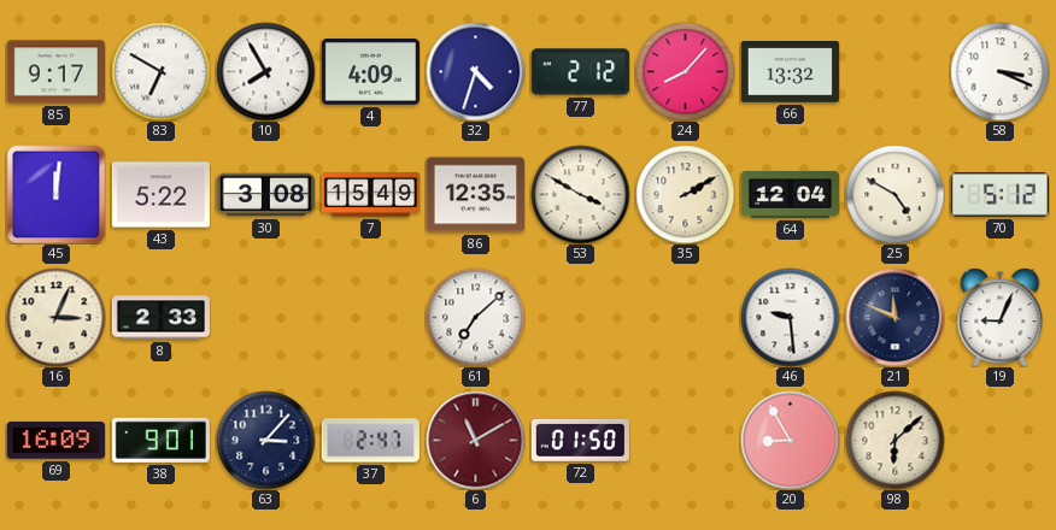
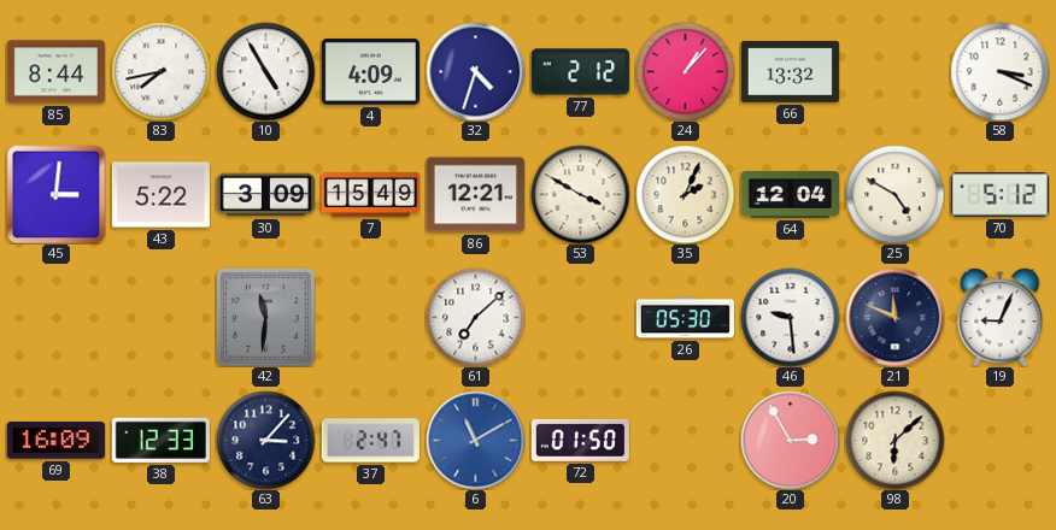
85: 9:17 -> 8:44
83: 6:50 -> 7:43
10: 7:55 -> 4:55
24: 8:07 -> 1:07
45: 12:01 -> 3:01
30: 3:08 -> 3:09
86: 12:35 -> 12:21
35: 2:10 -> 2:04
16: 3:04 -> none
8: 2:33 -> none
42: none -> 11:31
26: none -> 05:30
38: 9:01 -> 12:33
6 dial: burgundy -> blue
20: 8:55 -> 2:55
